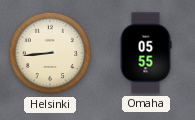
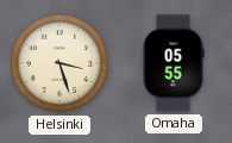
Helsinki: 8:44 -> 3:27
